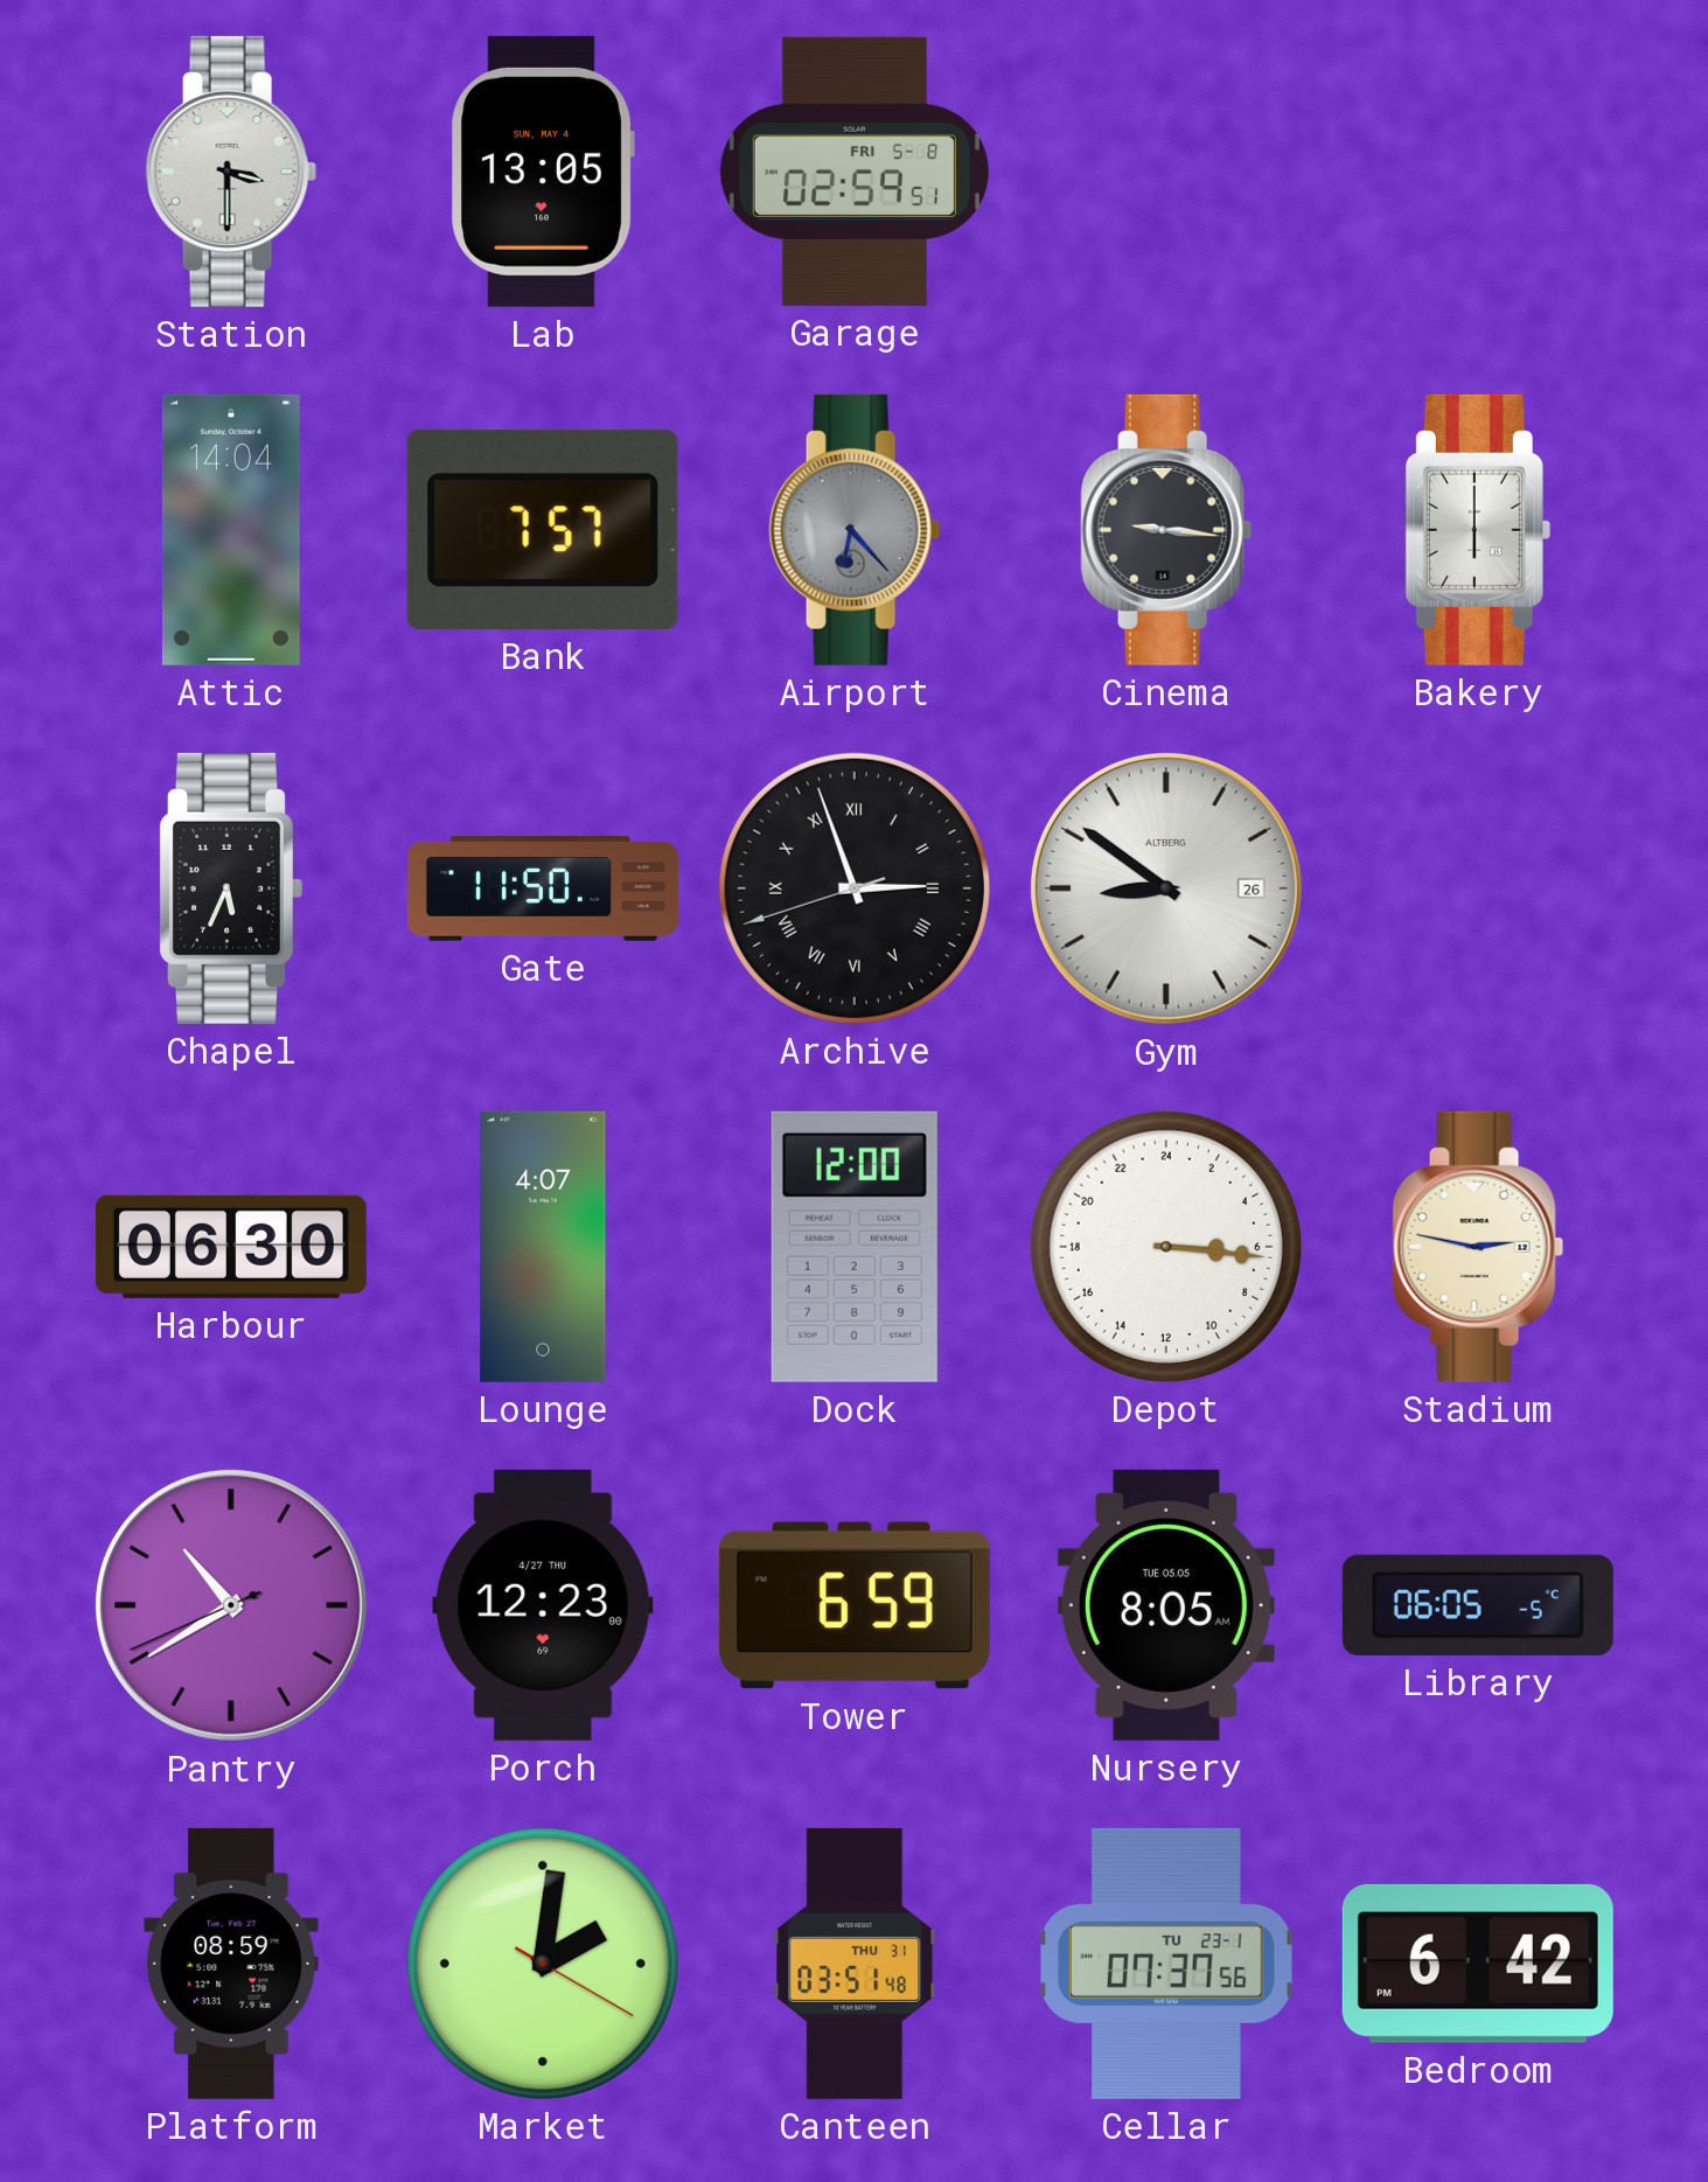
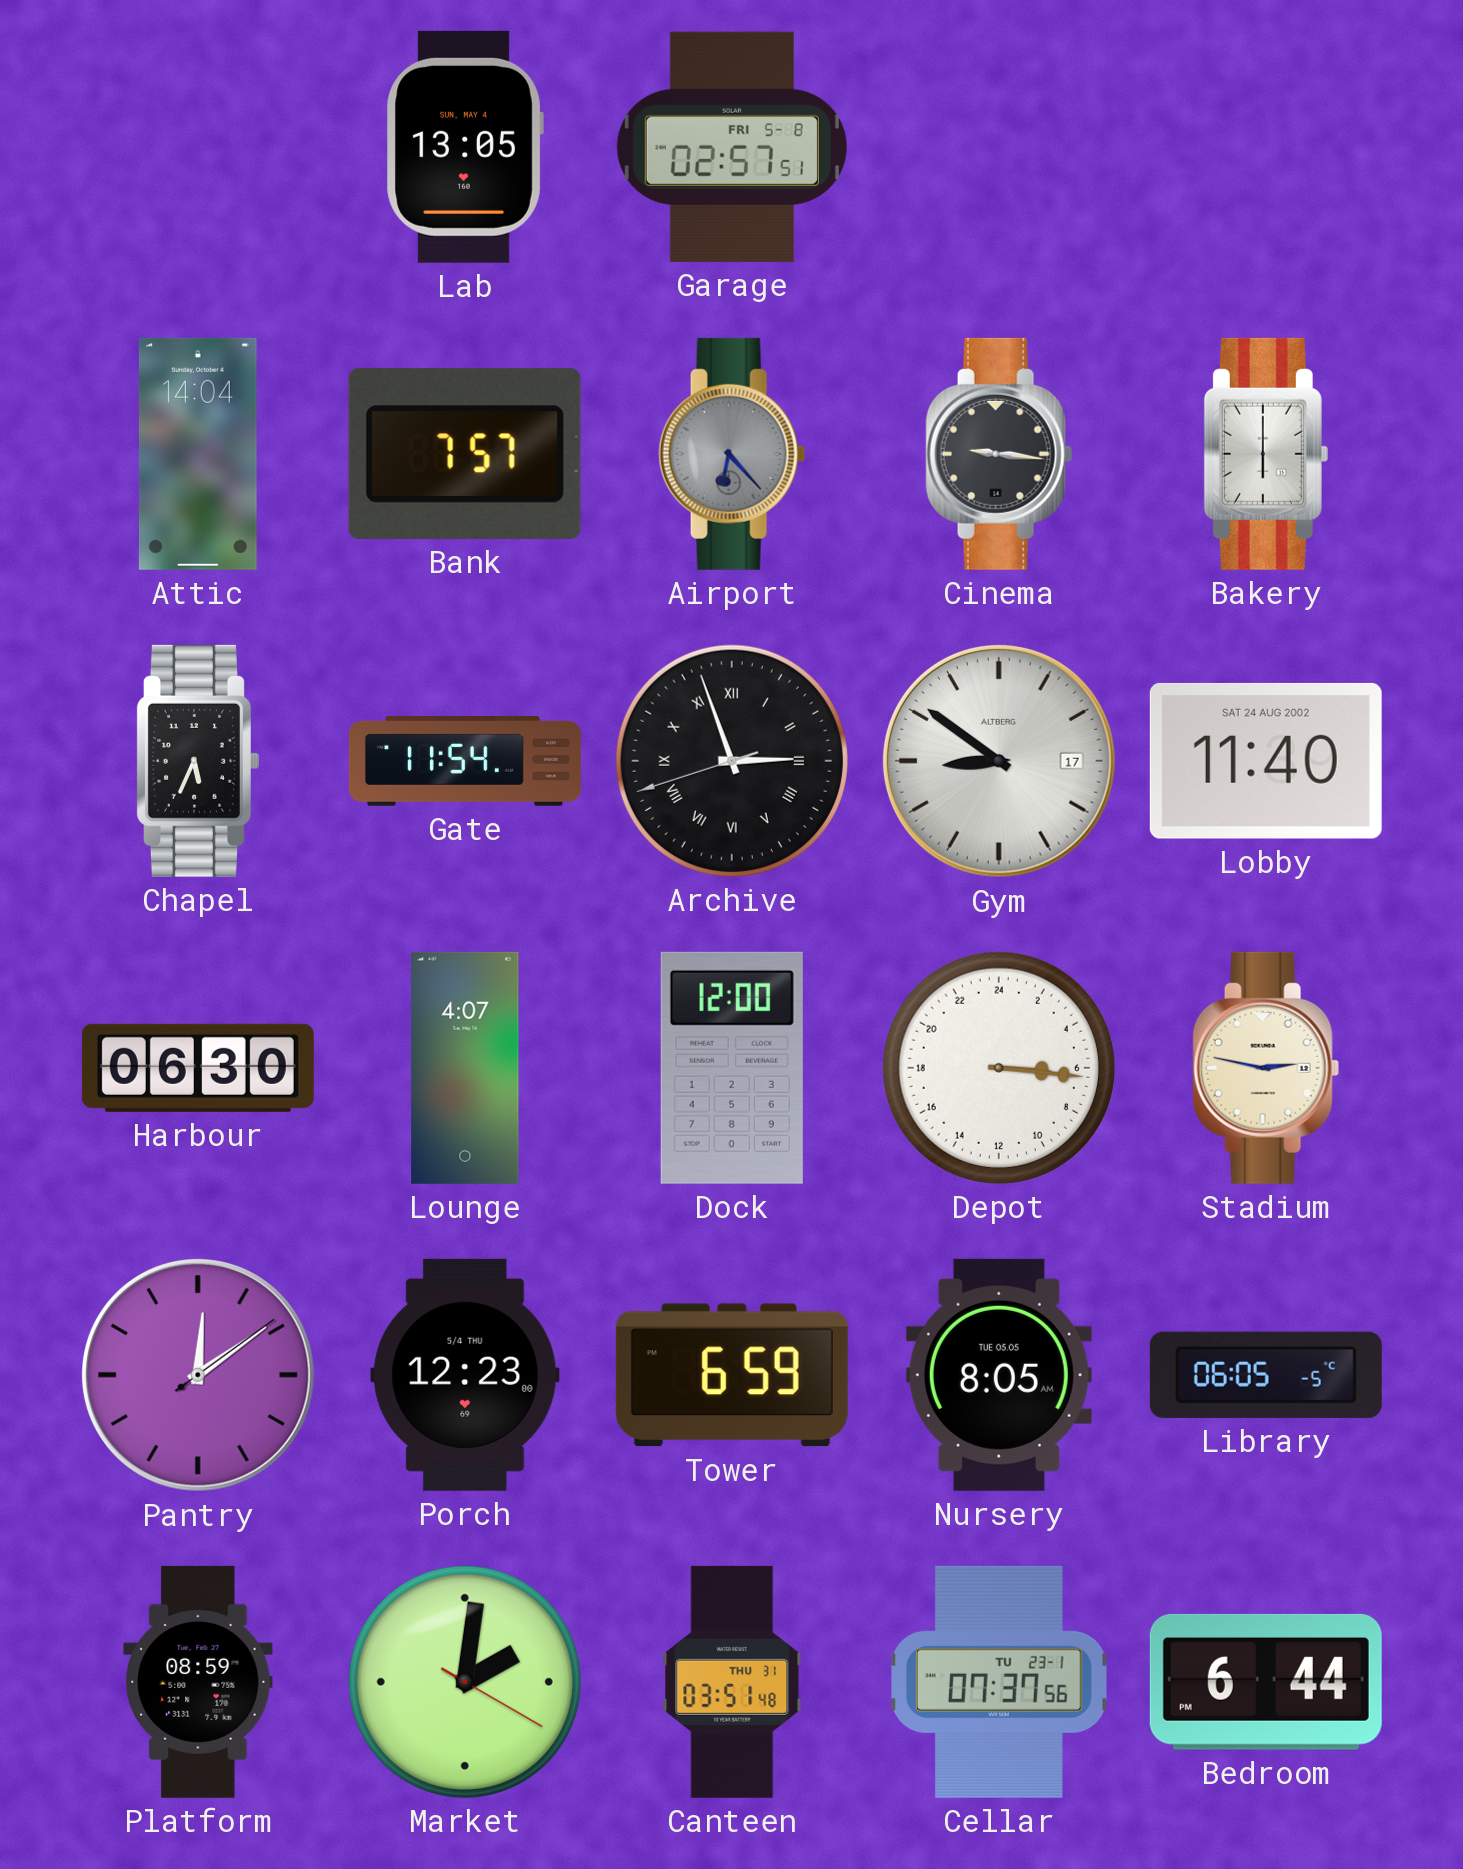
Station: 3:30 -> none
Garage: 02:59 -> 02:57
Gate: 11:50 -> 11:54
Gym date: 26 -> 17
Lobby: none -> 11:40
Pantry: 10:39 -> 12:09
Porch date: 4/27 THU -> 5/4 THU
Bedroom: 6:42 -> 6:44
